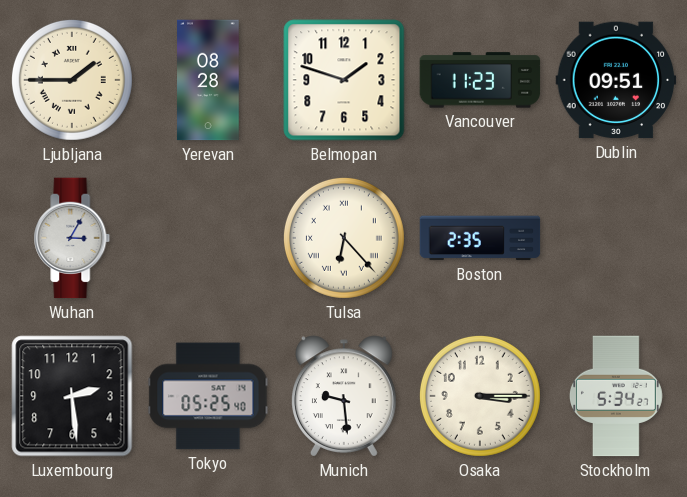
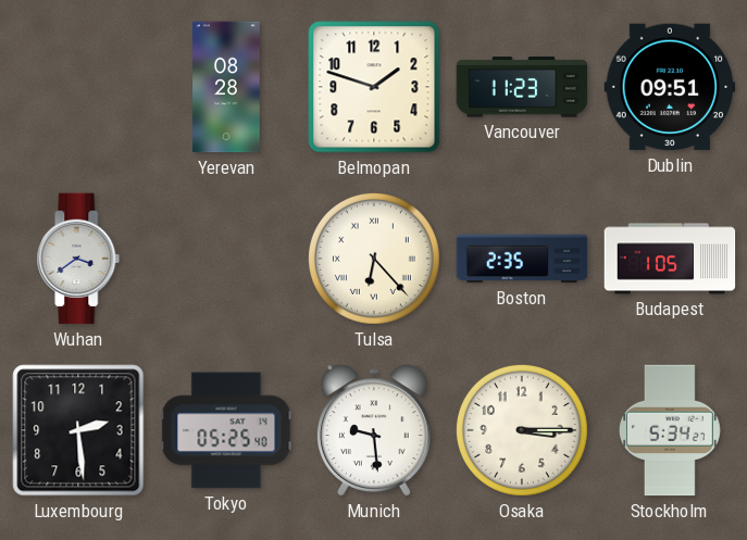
Ljubljana: 1:45 -> none
Wuhan: 3:05 -> 3:39
Budapest: none -> 1:05
